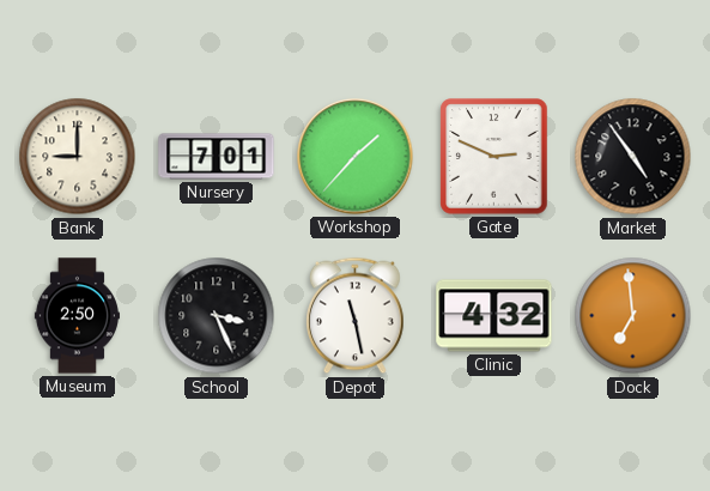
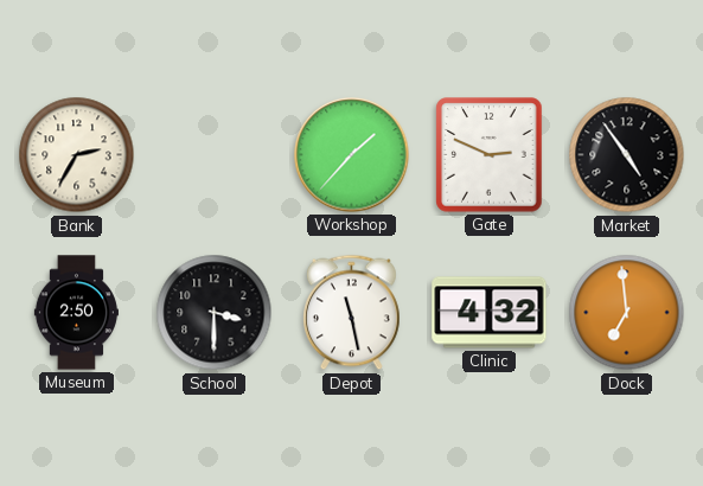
Bank: 9:00 -> 2:35
Nursery: 7:01 -> none
School: 3:26 -> 3:30
